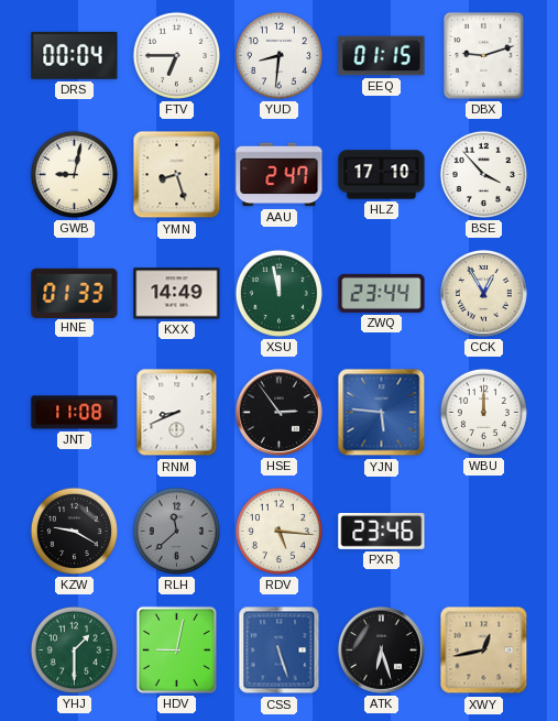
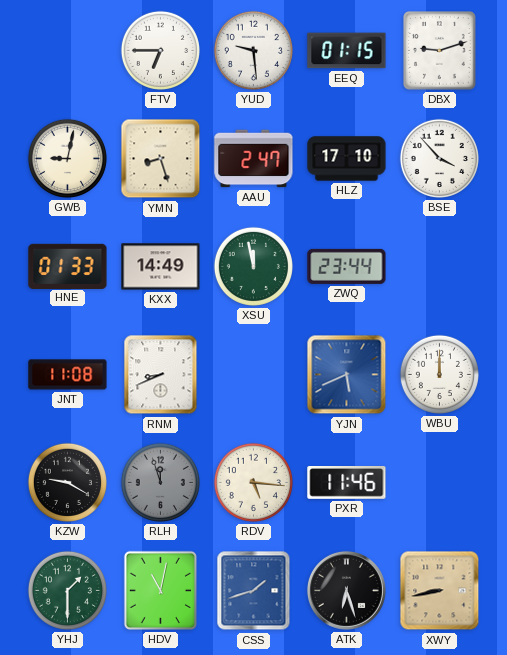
DRS: 00:04 -> none
YUD: 8:31 -> 9:29
CCK: 12:55 -> none
HSE: 2:54 -> none
YJN: 5:46 -> 5:41
RLH: 11:38 -> 11:57
PXR: 23:46 -> 11:46
HDV: 9:02 -> 11:02
CSS: 5:27 -> 1:42
XWY: 12:43 -> 8:43
